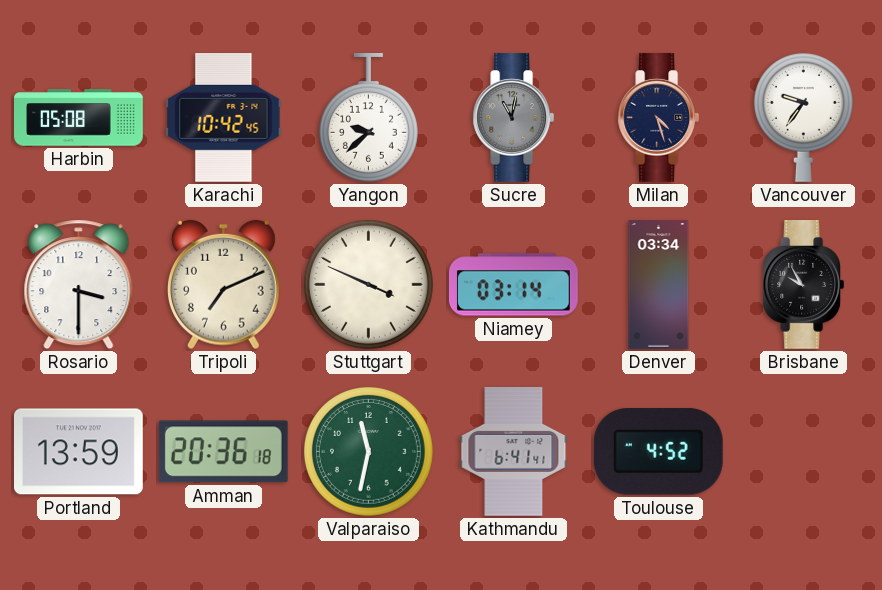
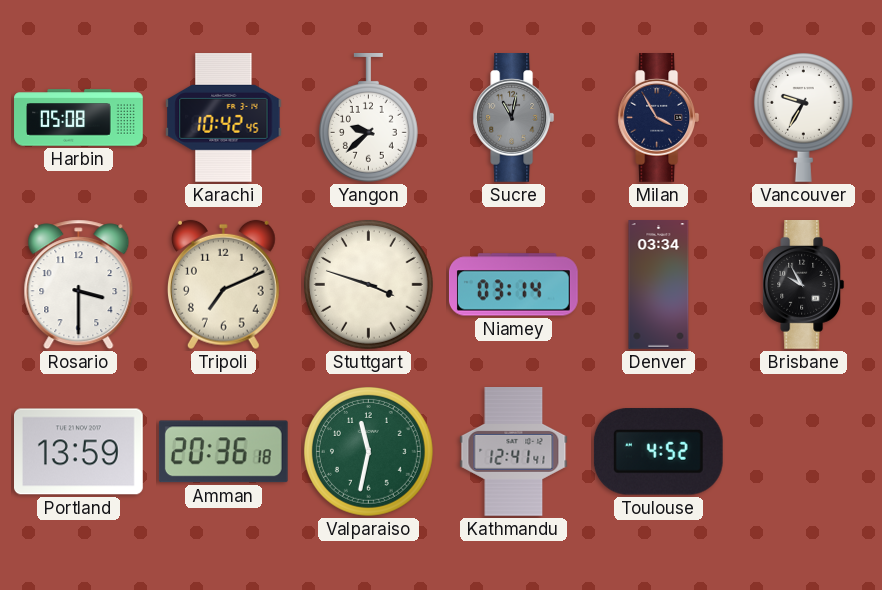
Milan: 4:27 -> 3:55
Vancouver: 9:36 -> 9:35
Stuttgart: 3:49 -> 3:48
Kathmandu: 6:41 -> 12:41
